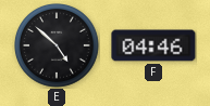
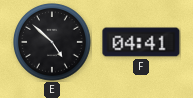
F: 04:46 -> 04:41
